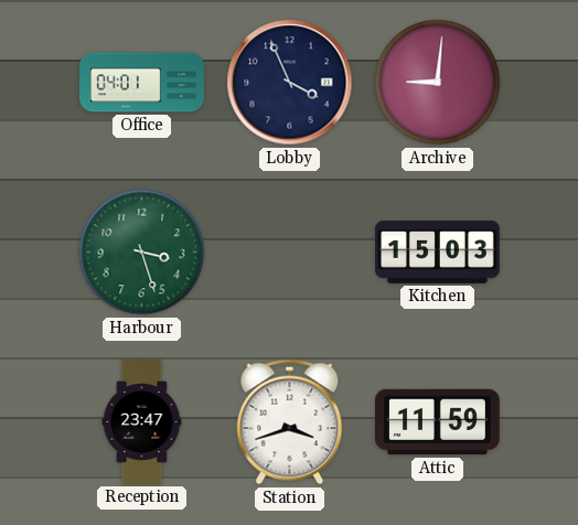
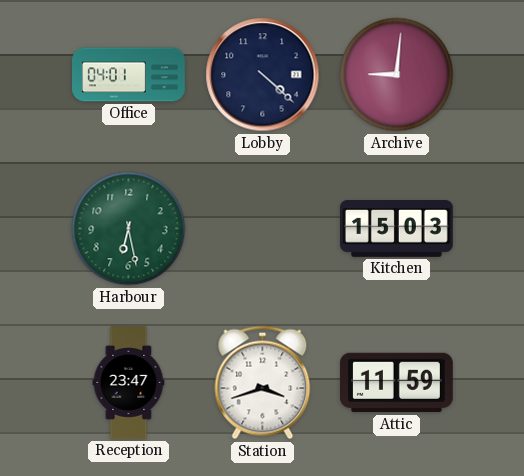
Lobby: 3:56 -> 4:22
Harbour: 3:27 -> 6:28
